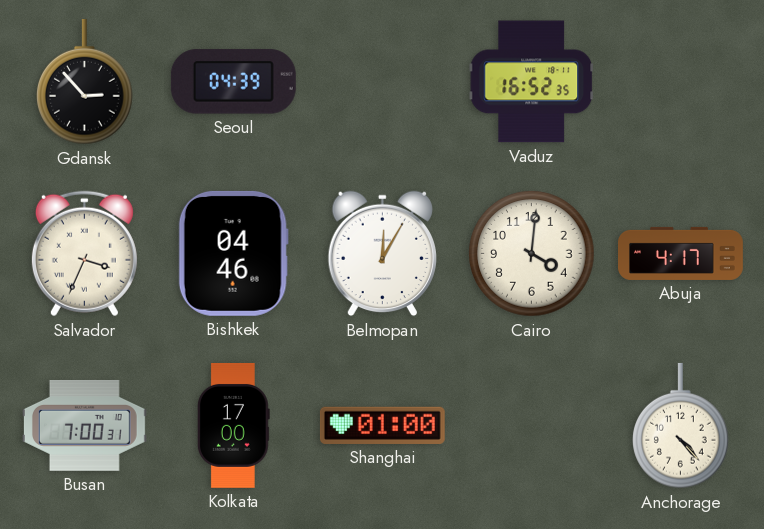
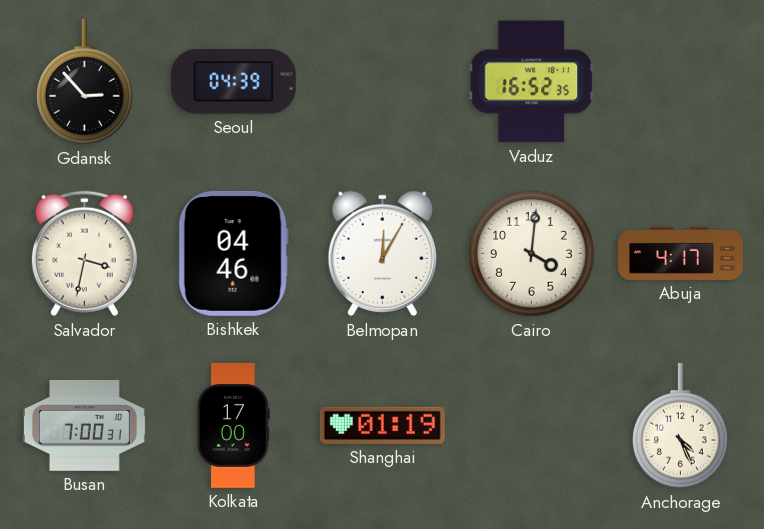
Salvador: 3:34 -> 3:32
Shanghai: 01:00 -> 01:19
Anchorage: 4:23 -> 4:26
